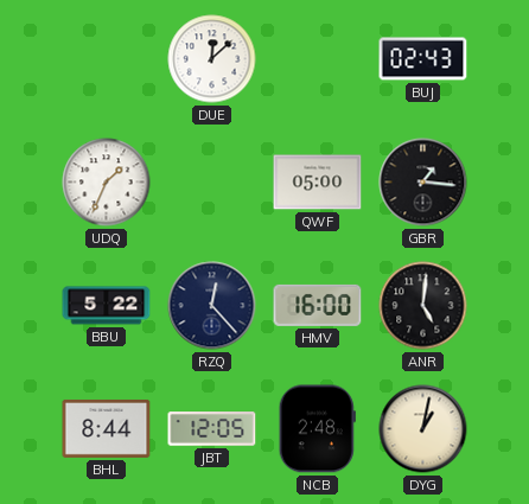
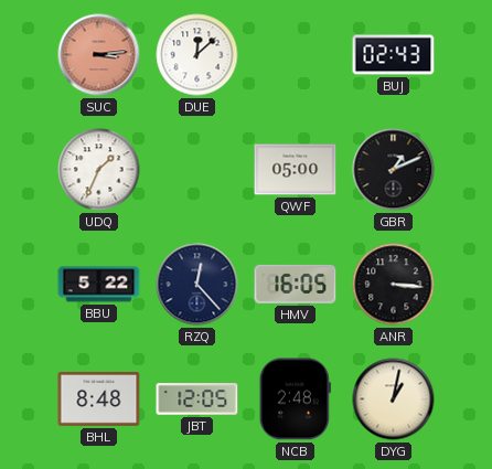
SUC: none -> 3:14
GBR: 1:16 -> 1:11
HMV: 16:00 -> 16:05
ANR: 5:01 -> 3:16
BHL: 8:44 -> 8:48
